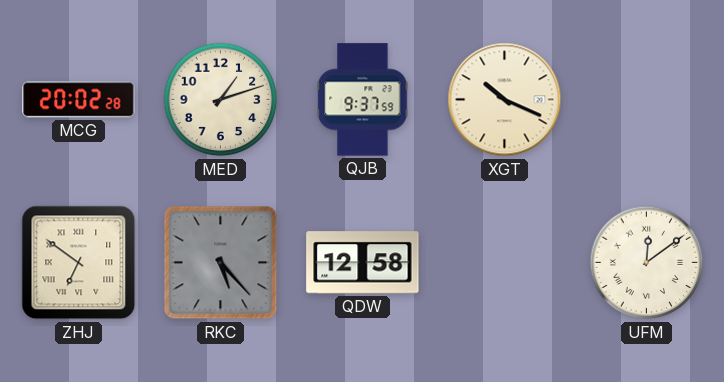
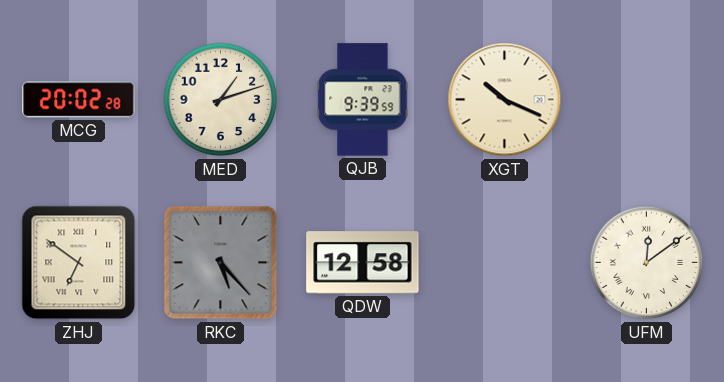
QJB: 9:37 -> 9:39
